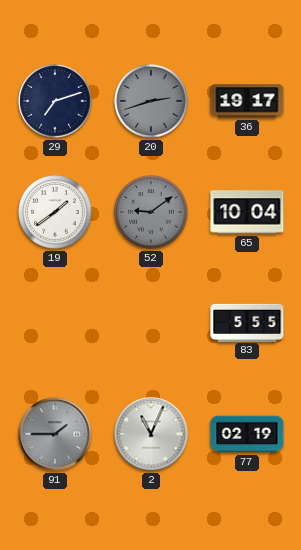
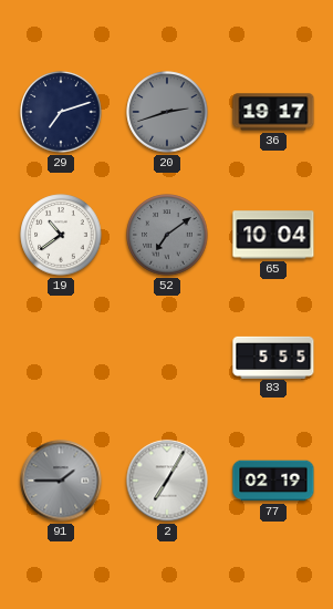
19: 1:39 -> 10:39
52: 9:09 -> 7:09
2: 11:04 -> 7:05
